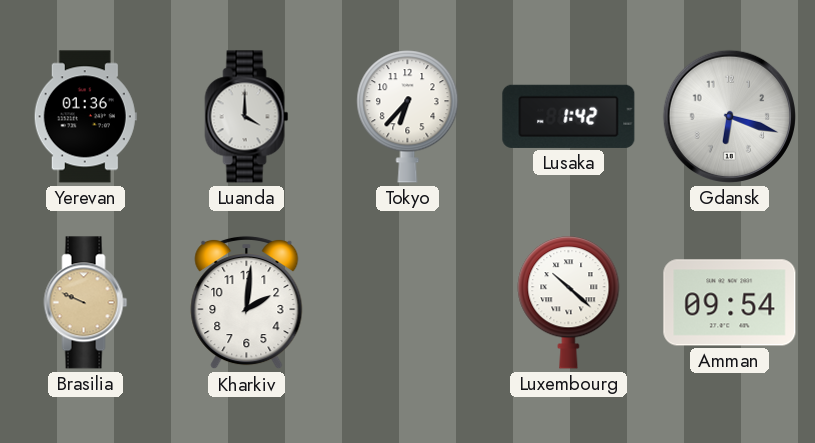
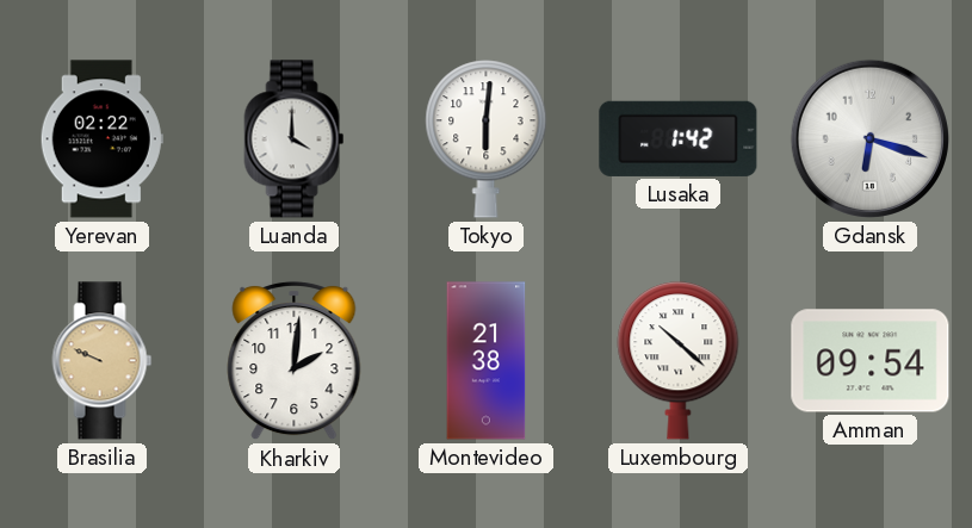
Yerevan: 01:36 -> 02:22
Tokyo: 6:37 -> 6:01
Montevideo: none -> 21:38
